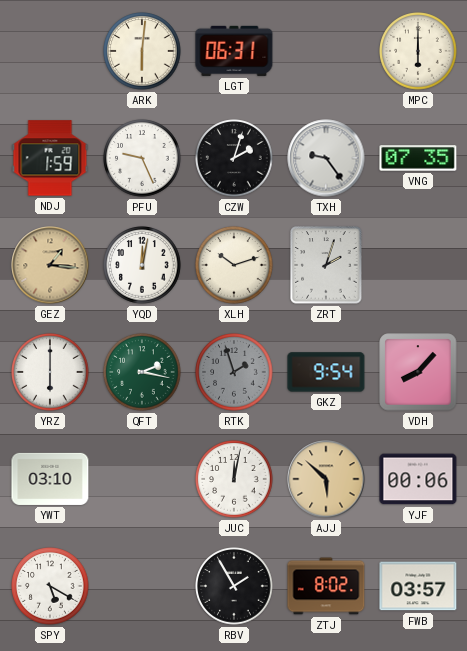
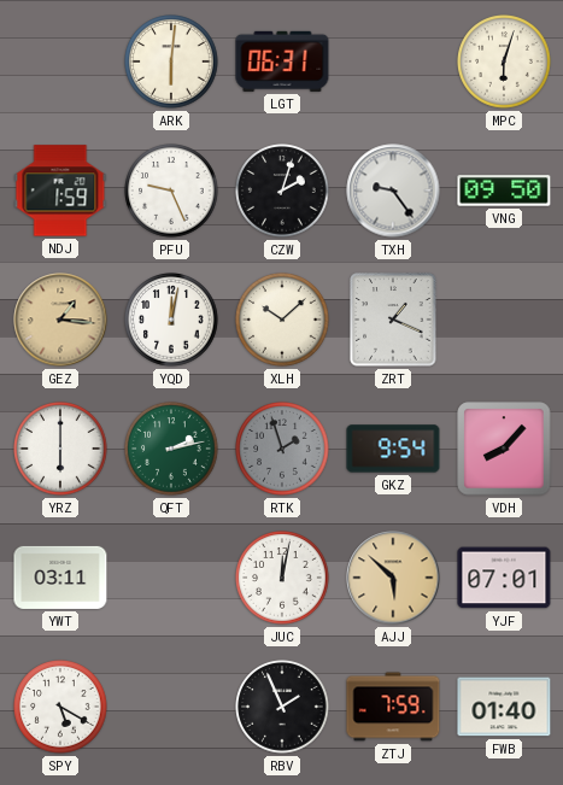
MPC: 6:00 -> 6:03
VNG: 07:35 -> 09:50
XLH: 10:12 -> 10:08
ZRT: 2:03 -> 1:19
QFT: 2:17 -> 2:13
YWT: 03:10 -> 03:11
YJF: 00:06 -> 07:01
RBV: 1:55 -> 1:56
ZTJ: 8:02 -> 7:59
FWB: 03:57 -> 01:40
